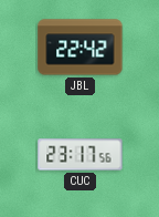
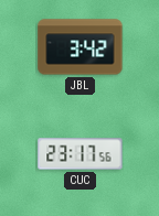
JBL: 22:42 -> 3:42
